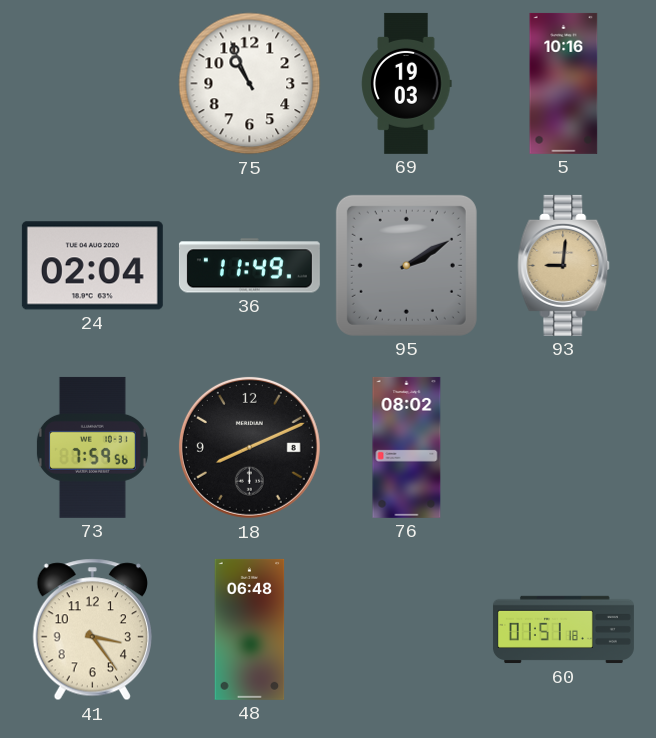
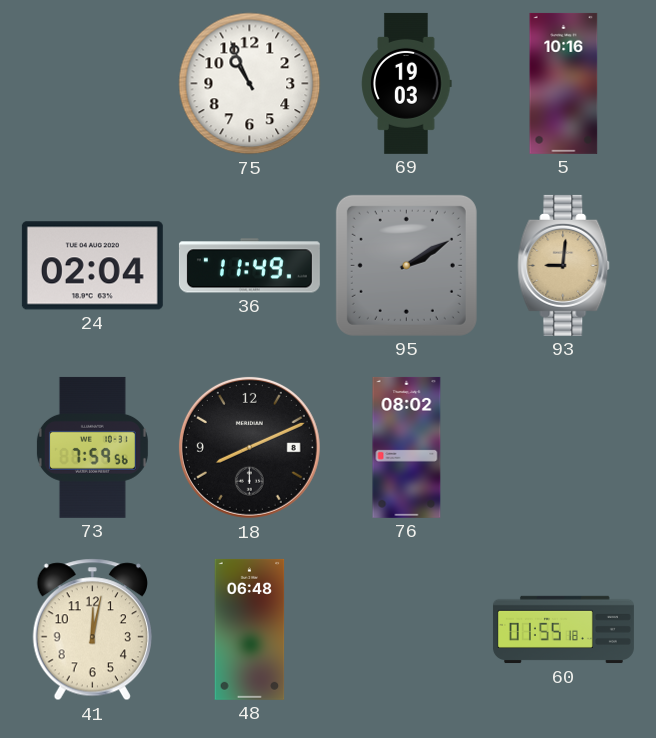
41: 3:24 -> 12:02
60: 01:51 -> 01:55
